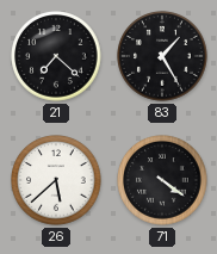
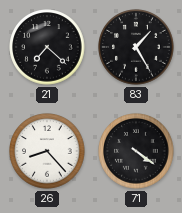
26: 5:38 -> 8:23
